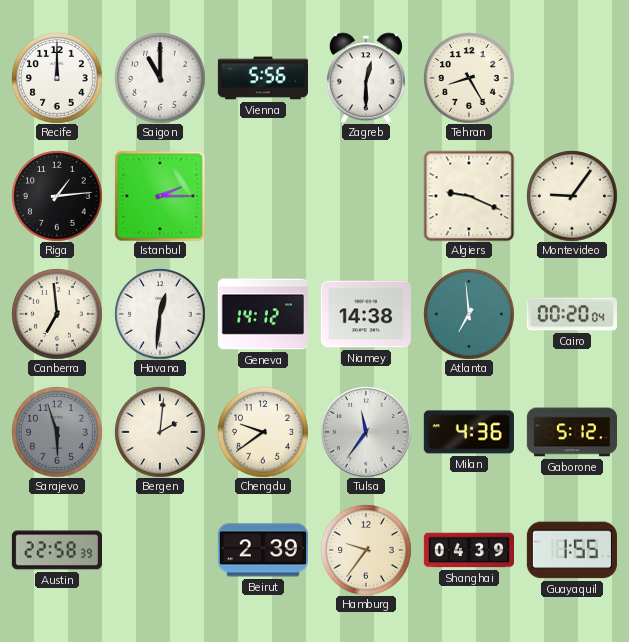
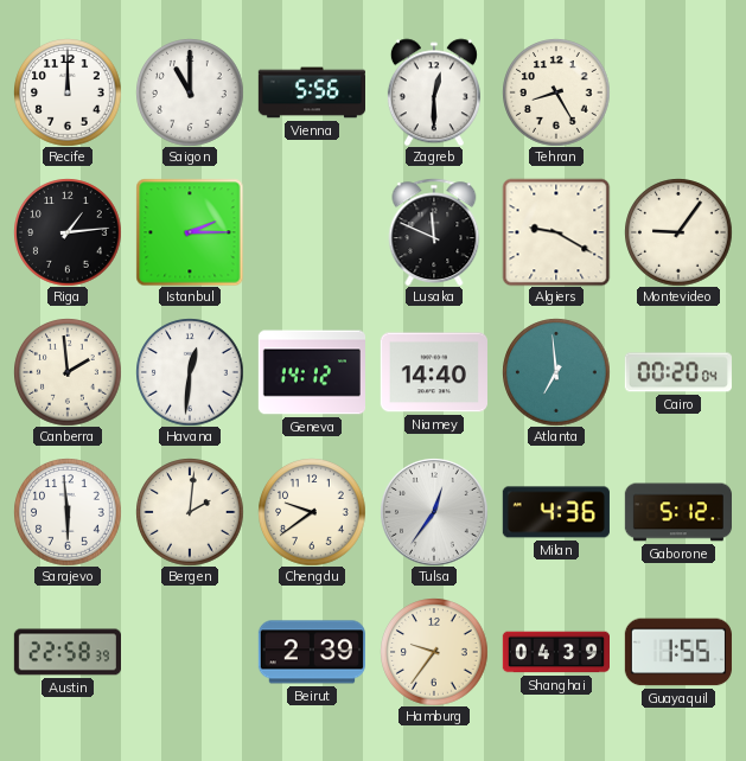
Lusaka: none -> 11:49
Algiers: 9:19 -> 9:20
Canberra: 6:59 -> 1:59
Niamey: 14:38 -> 14:40
Sarajevo: 5:57 -> 5:59
Sarajevo dial: grey -> white
Tulsa: 11:36 -> 12:36
